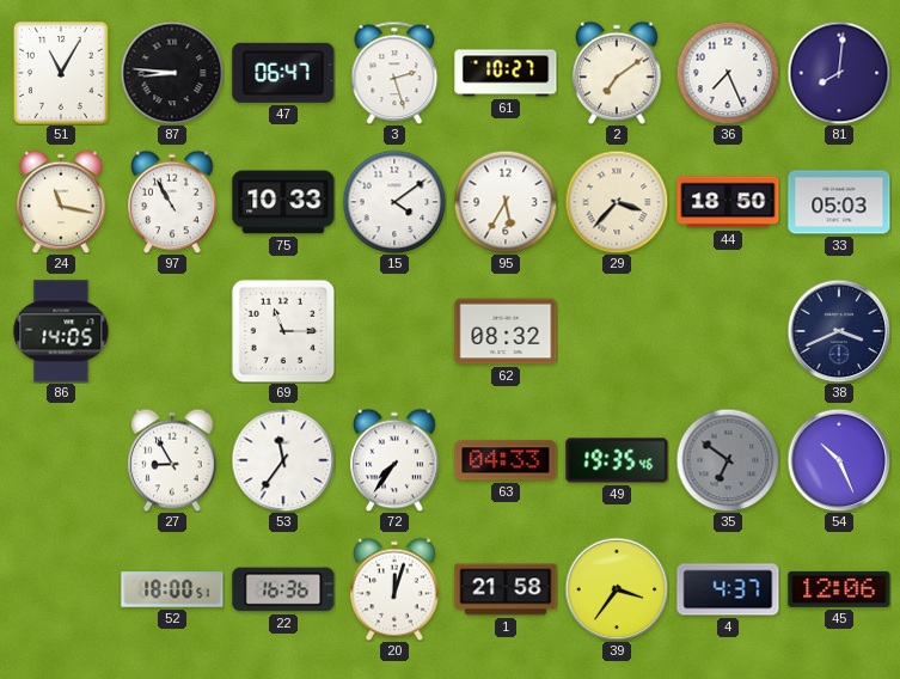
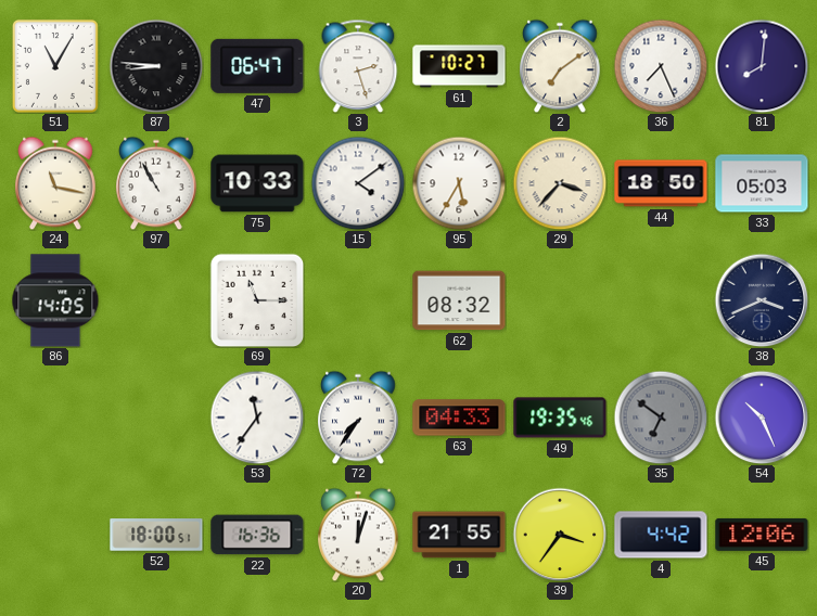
27: 8:55 -> none
1: 21:58 -> 21:55
4: 4:37 -> 4:42
